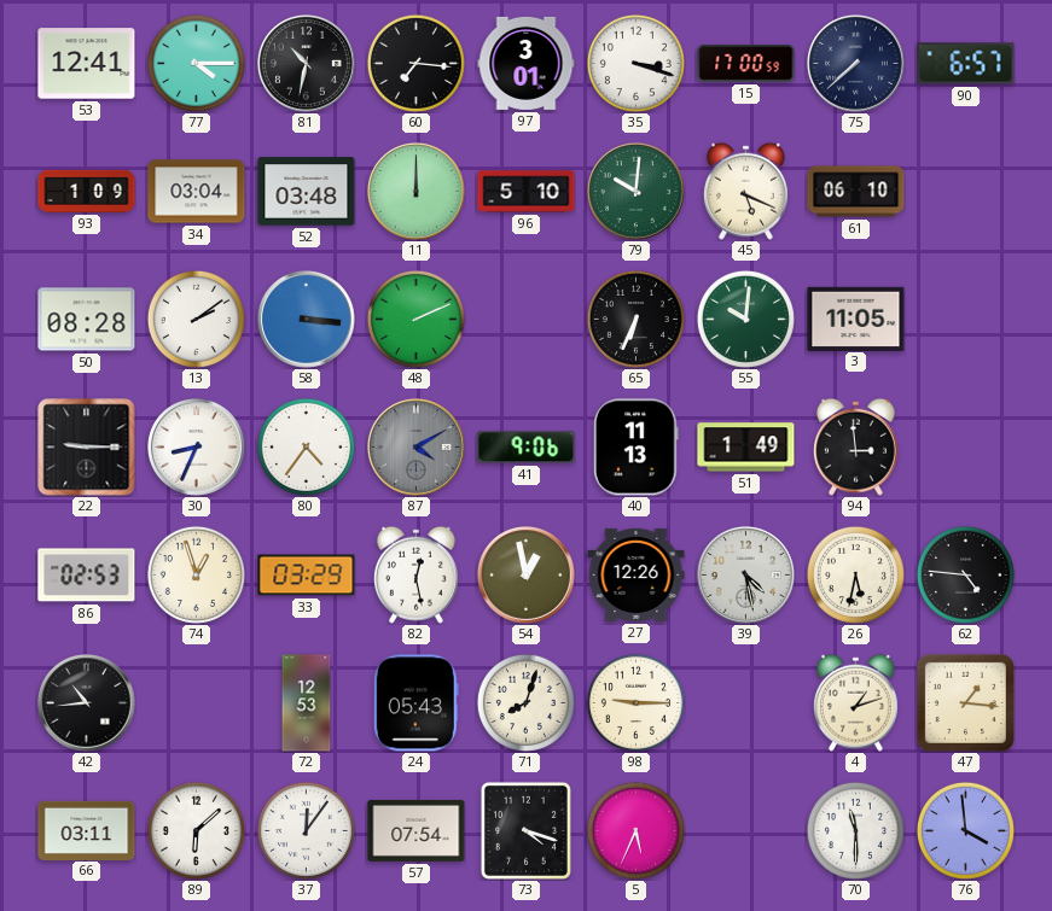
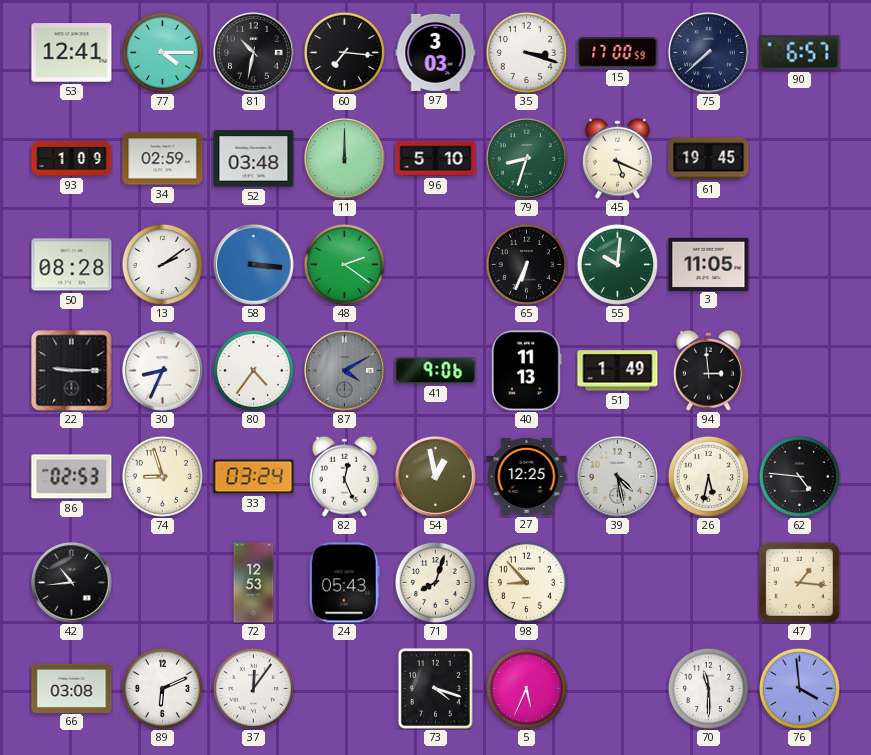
97: 3:01 -> 3:03
34: 03:04 -> 02:59
79: 10:01 -> 8:33
61: 06:10 -> 19:45
48: 2:11 -> 2:21
74: 12:57 -> 8:57
33: 03:29 -> 03:24
82: 12:28 -> 12:26
27: 12:26 -> 12:25
98: 9:15 -> 8:53
4: 1:12 -> none
66: 03:11 -> 03:08
89: 6:08 -> 6:11
57: 07:54 -> none
